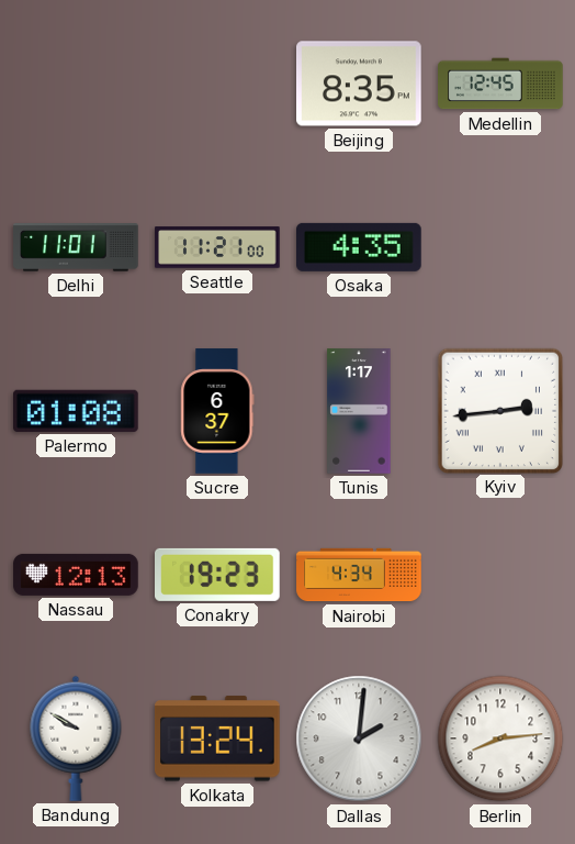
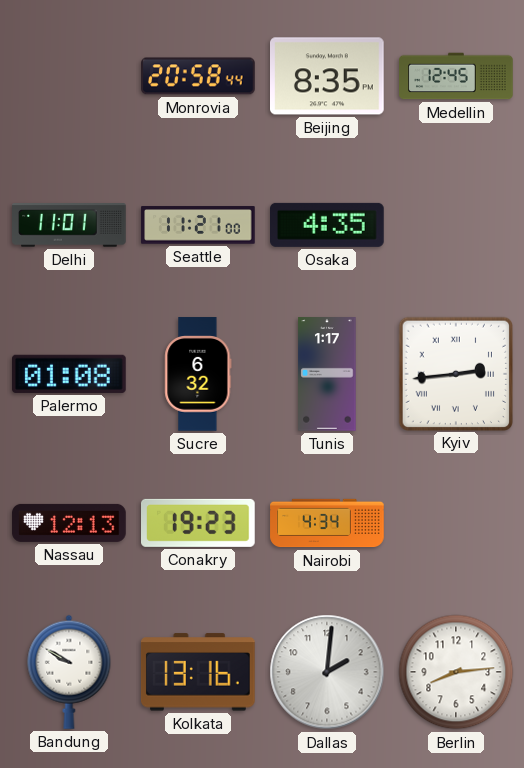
Monrovia: none -> 20:58
Sucre: 6:37 -> 6:32
Kolkata: 13:24 -> 13:16
